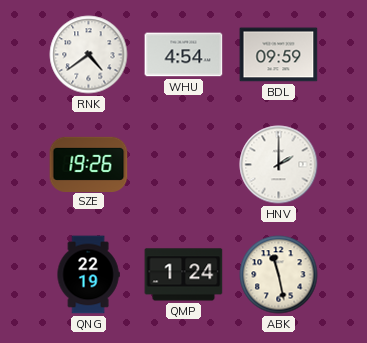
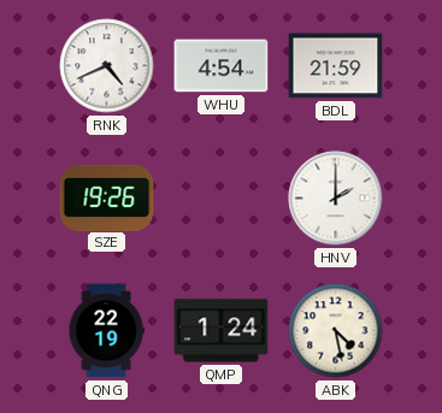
RNK: 4:39 -> 4:41
BDL: 09:59 -> 21:59
ABK: 11:28 -> 4:28
